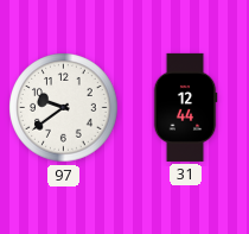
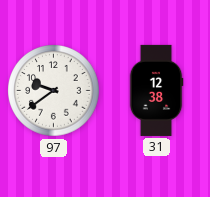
31: 12:44 -> 12:38
